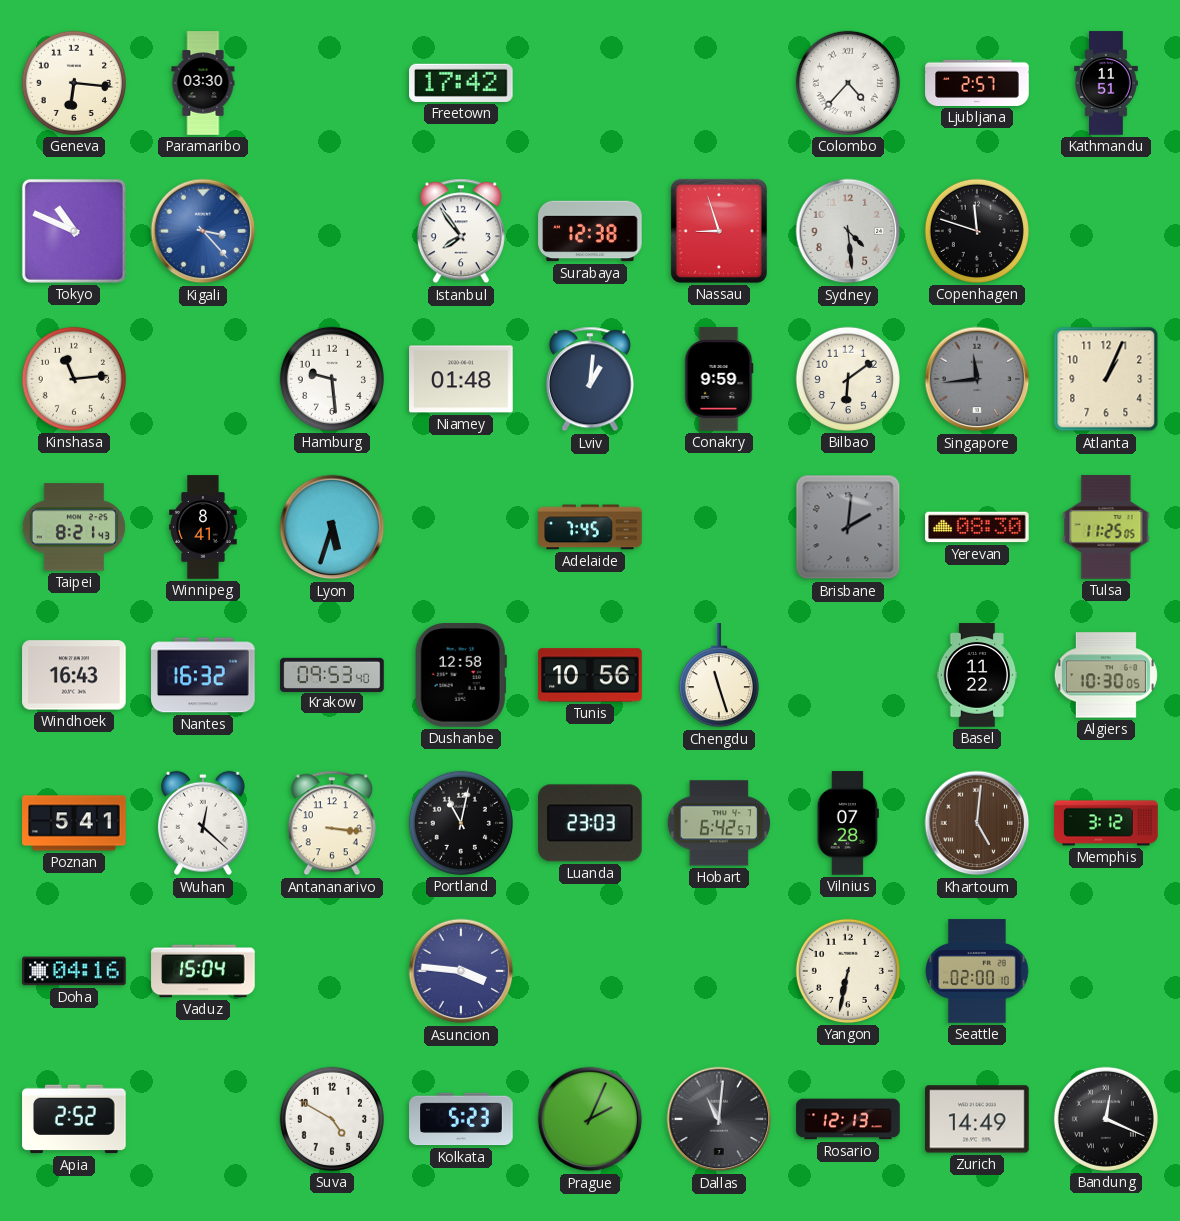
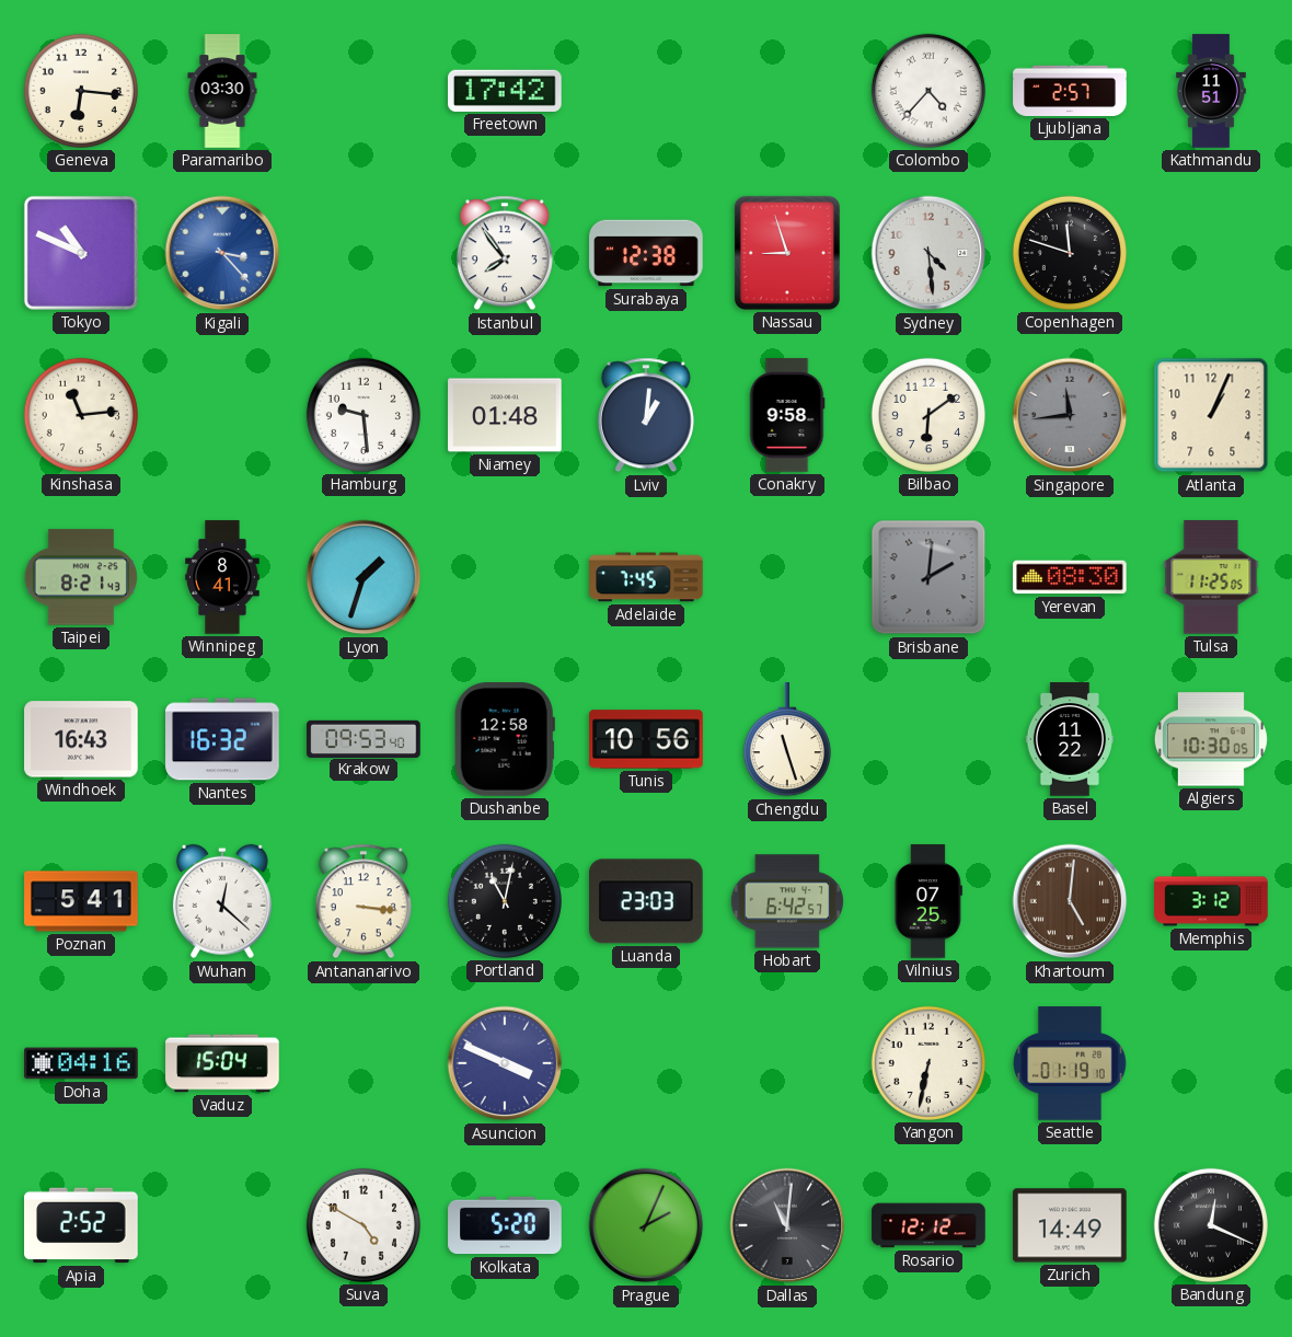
Conakry: 9:59 -> 9:58
Lyon: 5:33 -> 1:33
Vilnius: 07:28 -> 07:25
Asuncion: 3:46 -> 3:49
Seattle: 02:00 -> 01:19
Kolkata: 5:23 -> 5:20
Rosario: 12:13 -> 12:12
